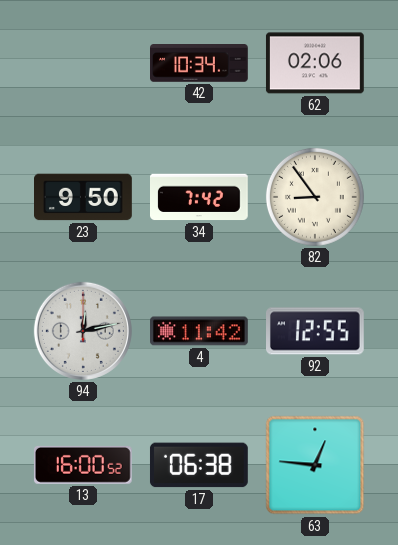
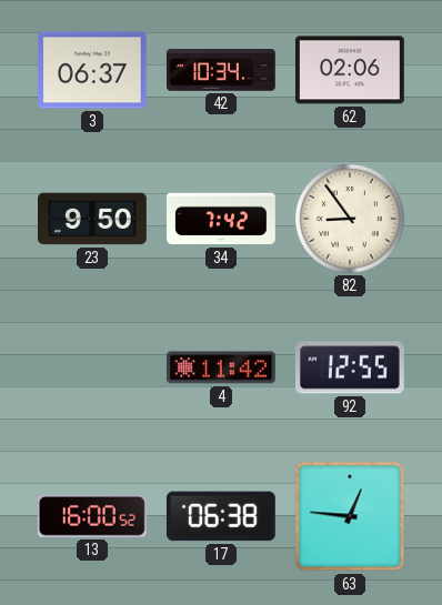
3: none -> 06:37
94: 12:13 -> none
